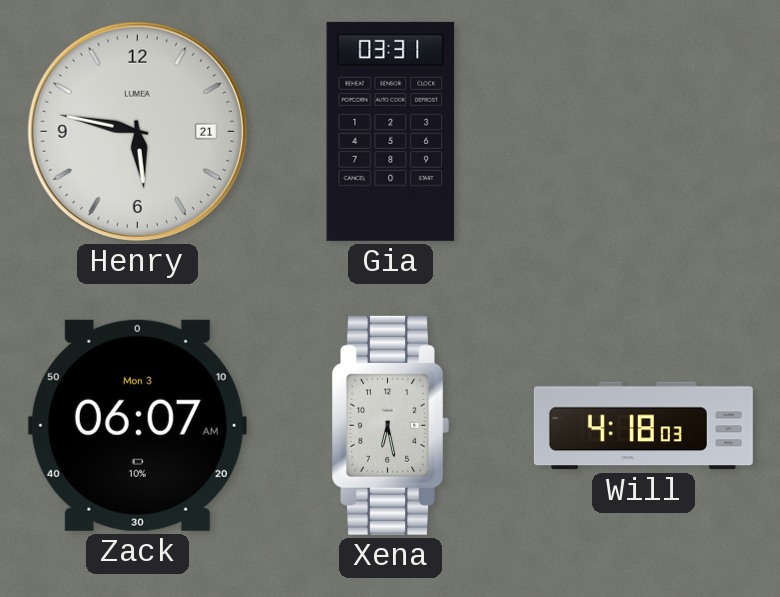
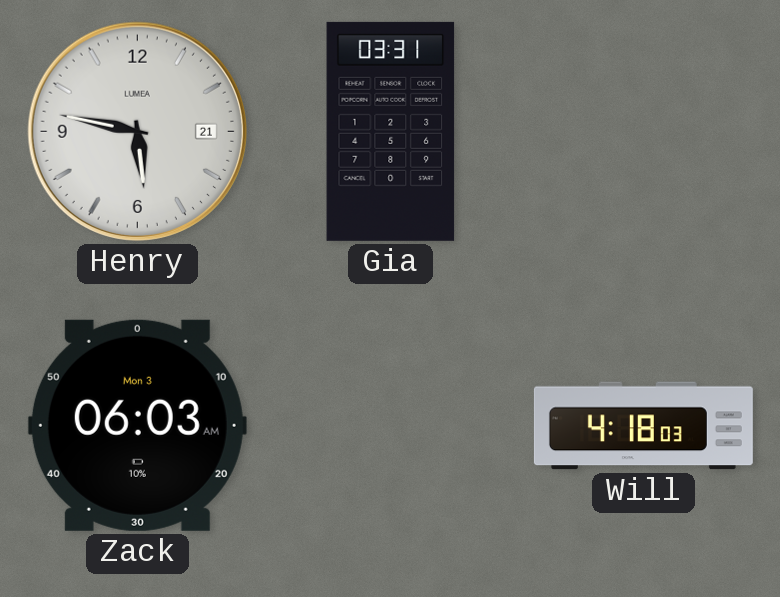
Zack: 06:07 -> 06:03
Xena: 6:28 -> none
